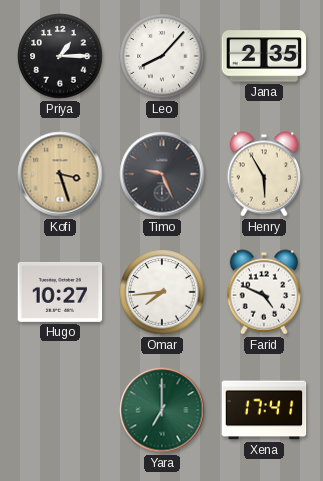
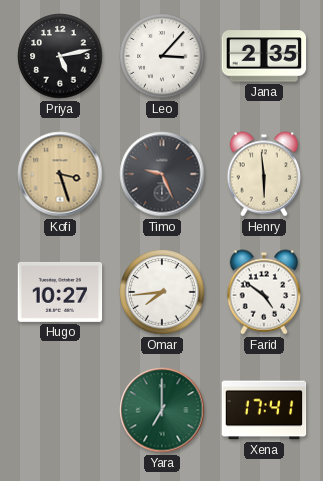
Priya: 1:15 -> 5:13
Leo: 8:07 -> 3:07
Henry: 5:55 -> 5:59
Farid: 4:49 -> 4:51
